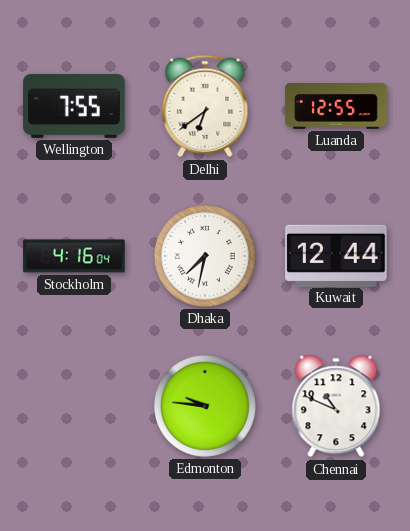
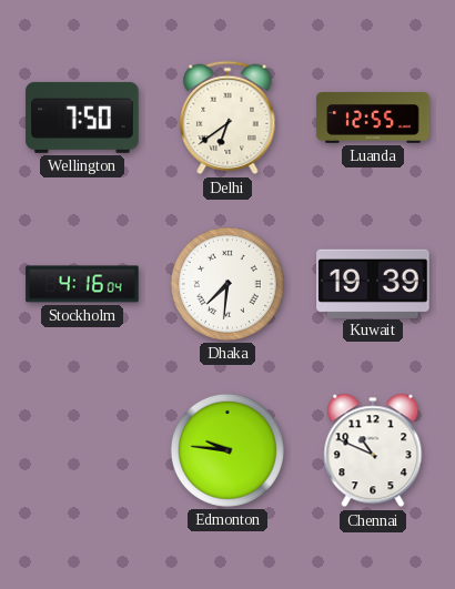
Wellington: 7:55 -> 7:50
Dhaka: 7:32 -> 7:31
Kuwait: 12:44 -> 19:39
